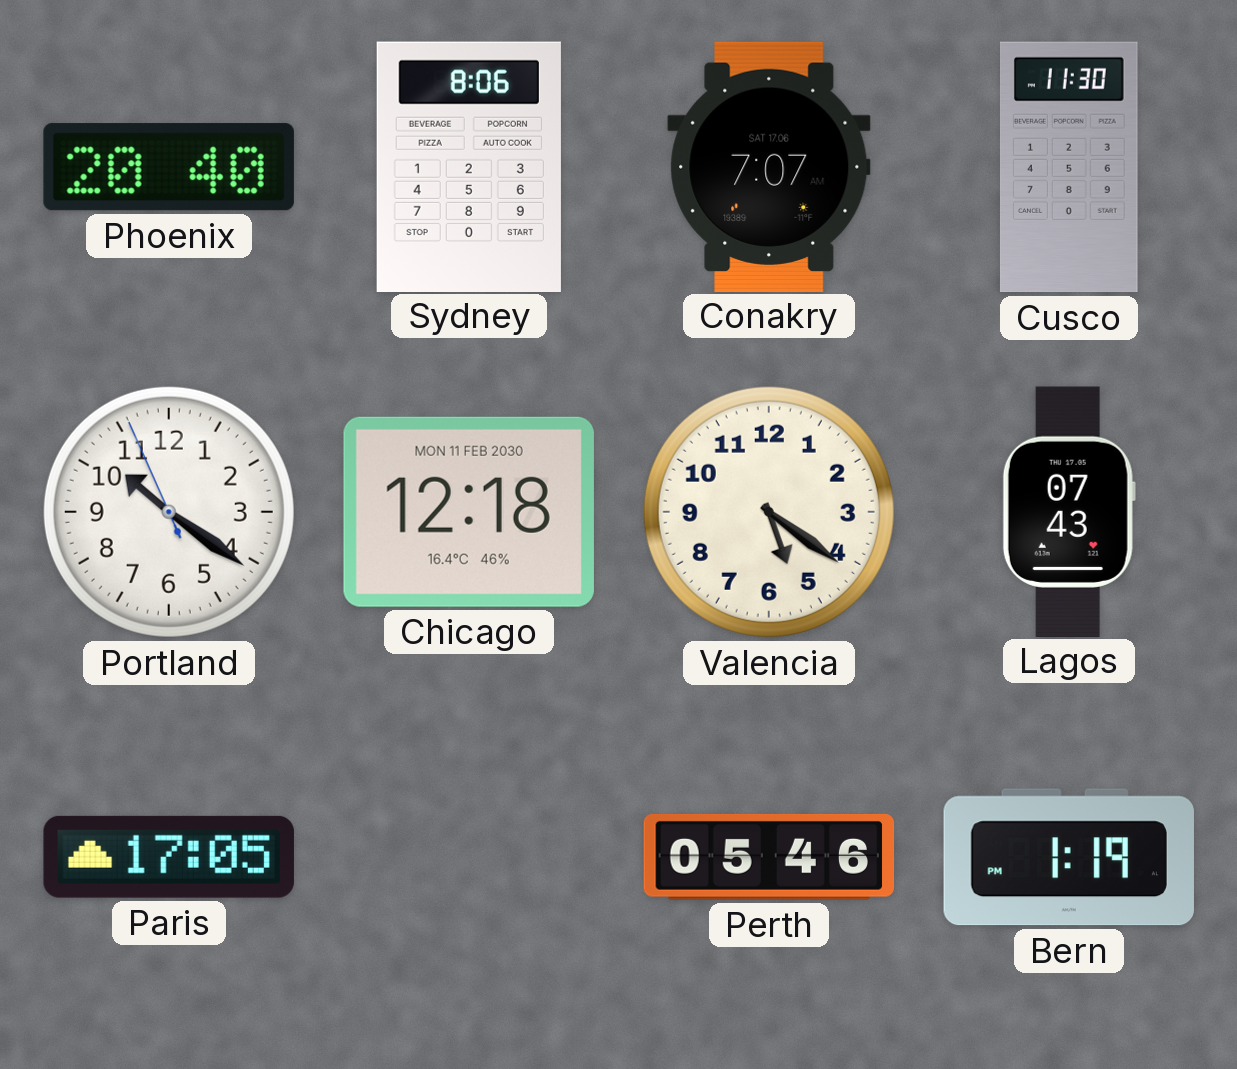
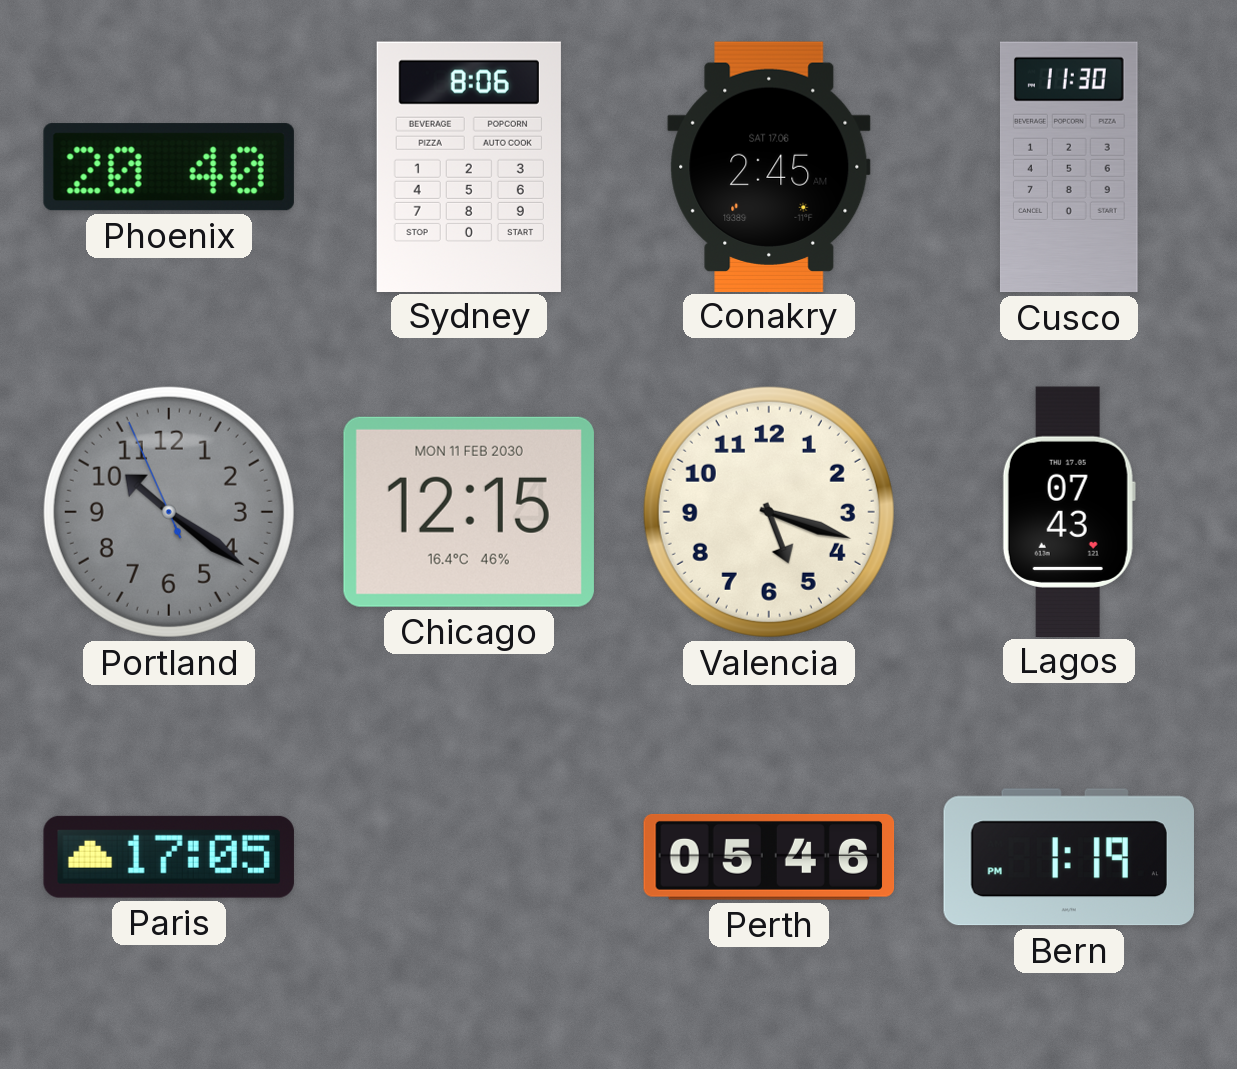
Conakry: 7:07 -> 2:45
Portland dial: white -> grey
Chicago: 12:18 -> 12:15
Valencia: 5:21 -> 5:18
